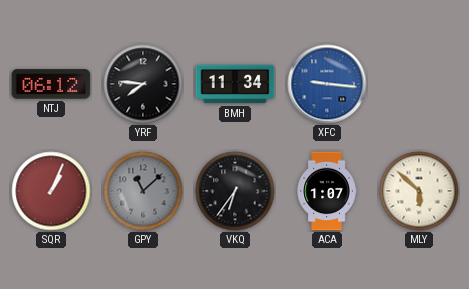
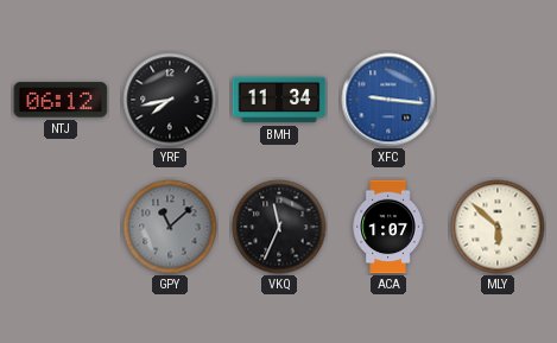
YRF: 7:46 -> 7:43
SQR: 1:04 -> none
VKQ: 6:36 -> 11:34
